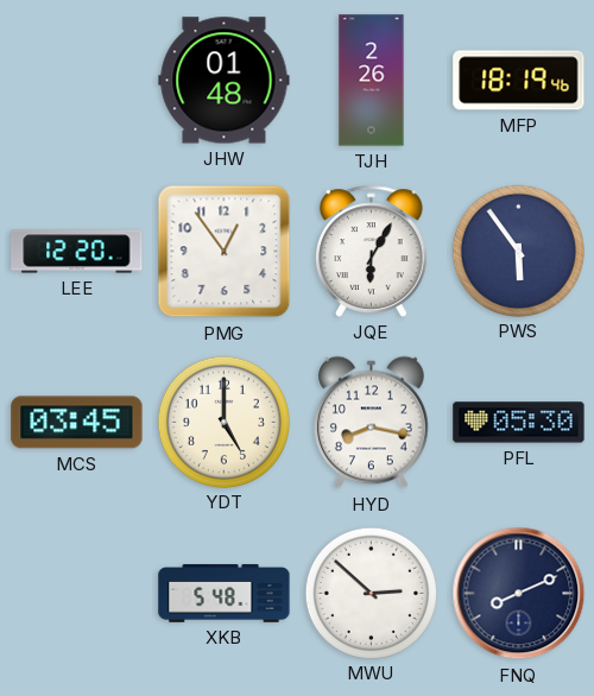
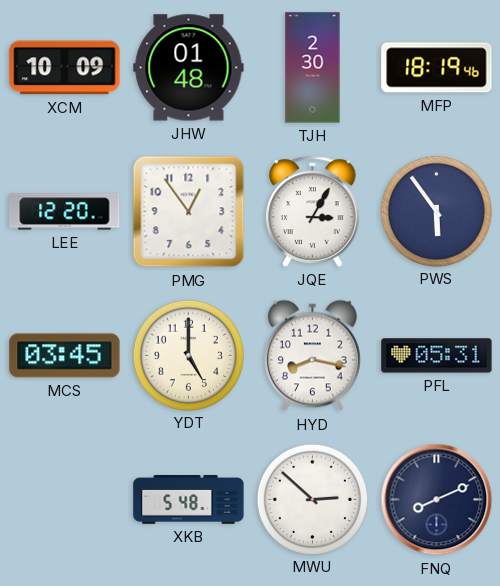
XCM: none -> 10:09
TJH: 2:26 -> 2:30
JQE: 6:05 -> 3:05
PFL: 05:30 -> 05:31
